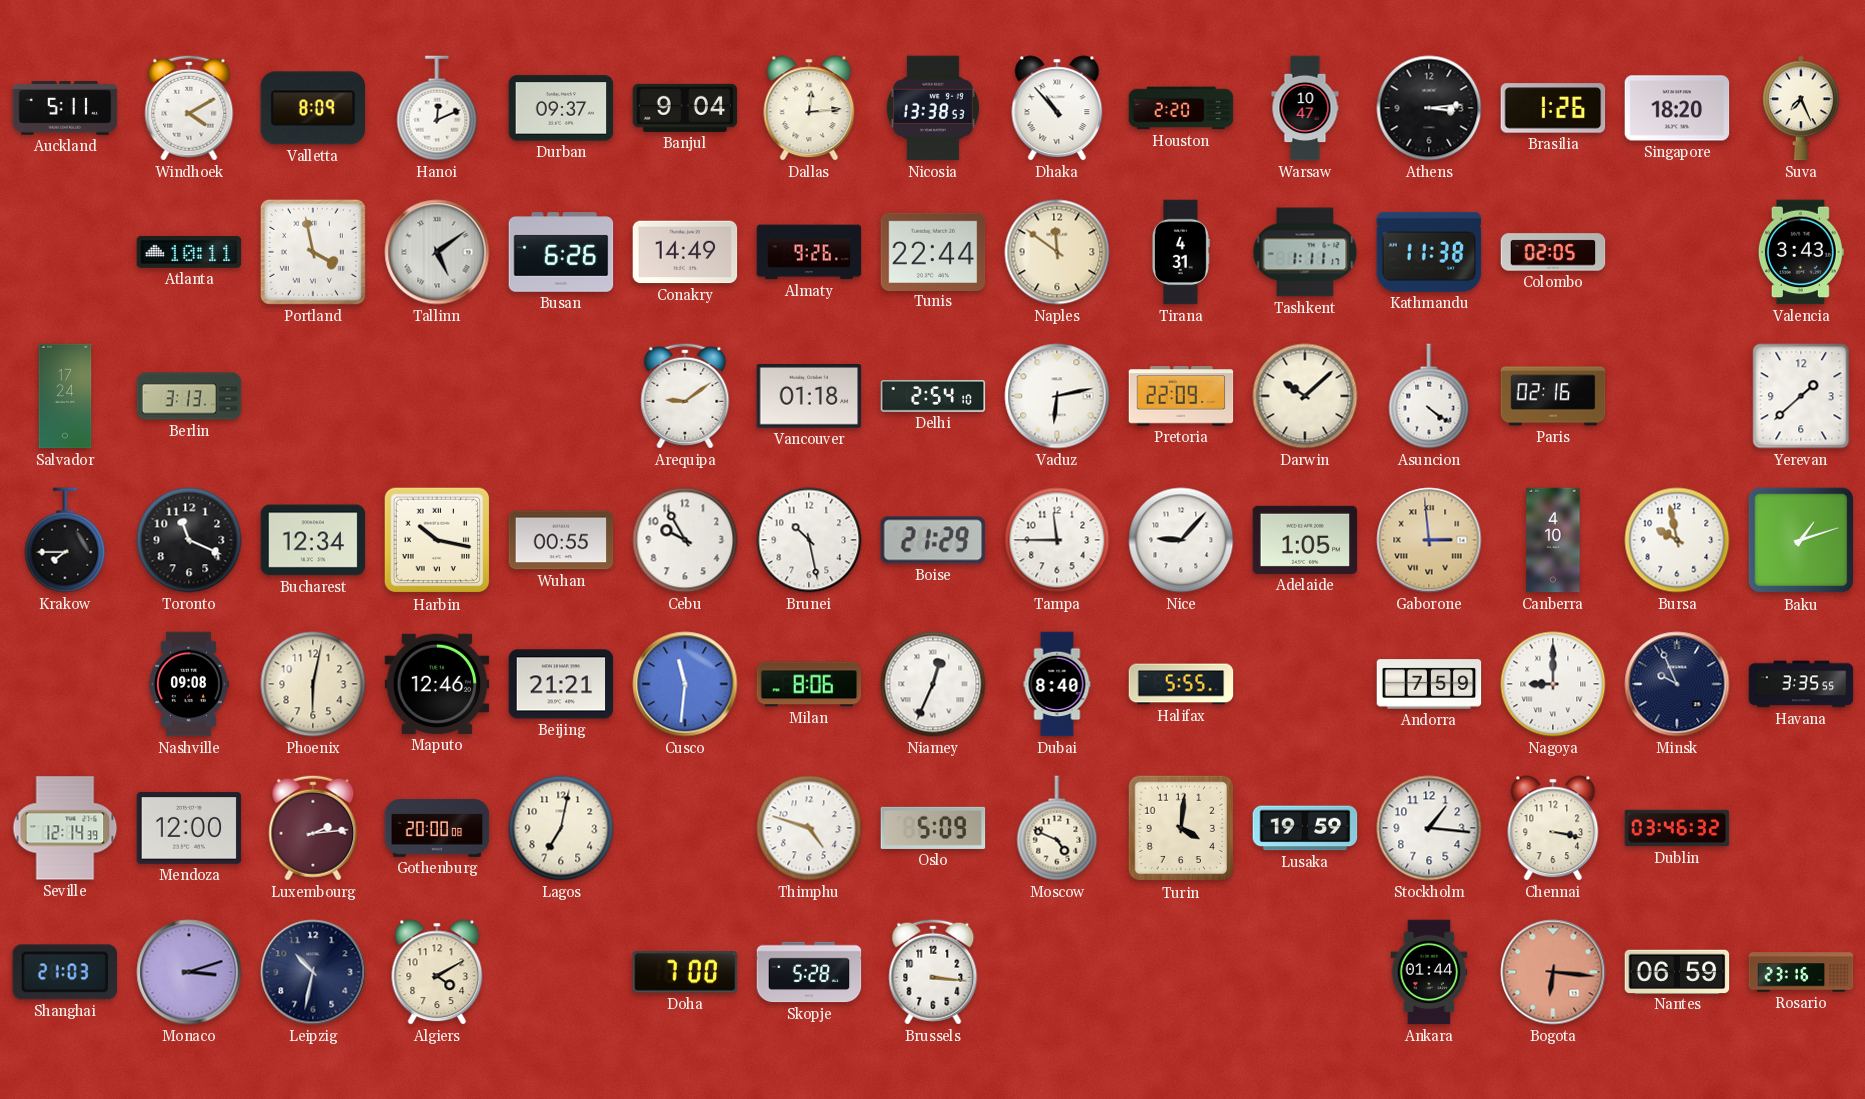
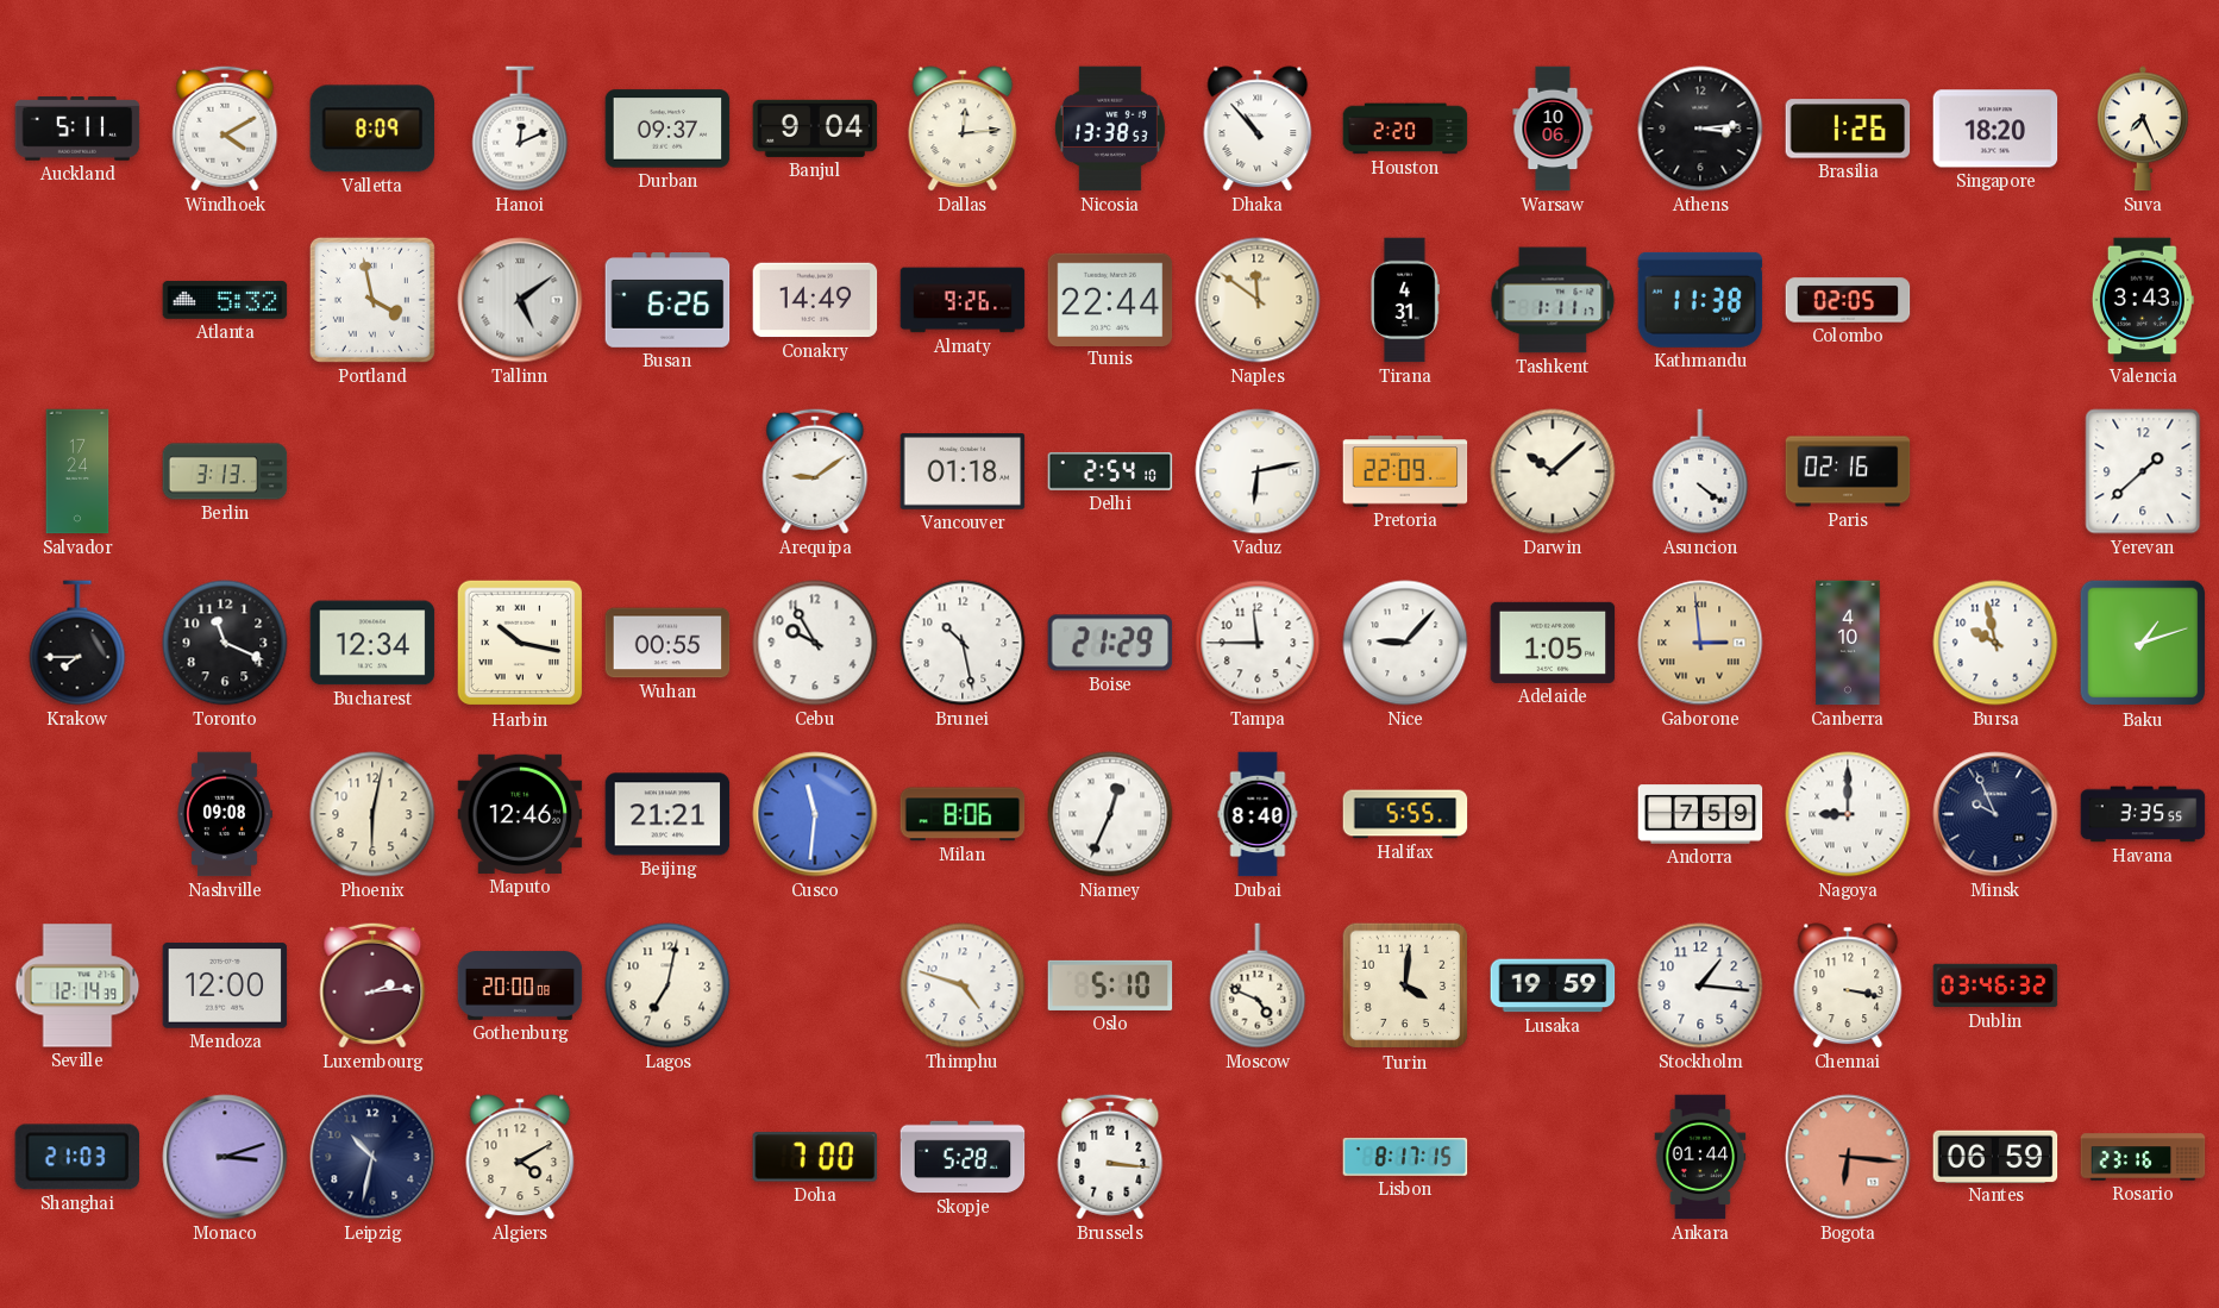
Warsaw: 10:47 -> 10:06
Atlanta: 10:11 -> 5:32
Oslo: 5:09 -> 5:10
Lisbon: none -> 8:17
